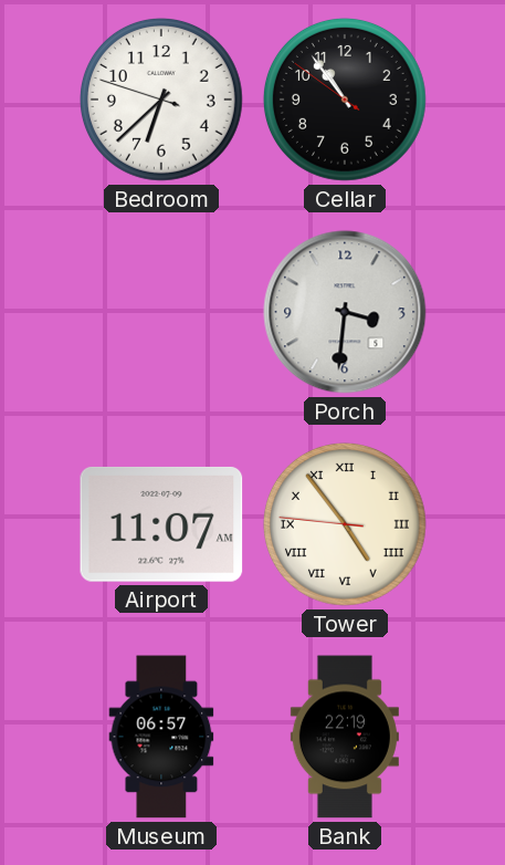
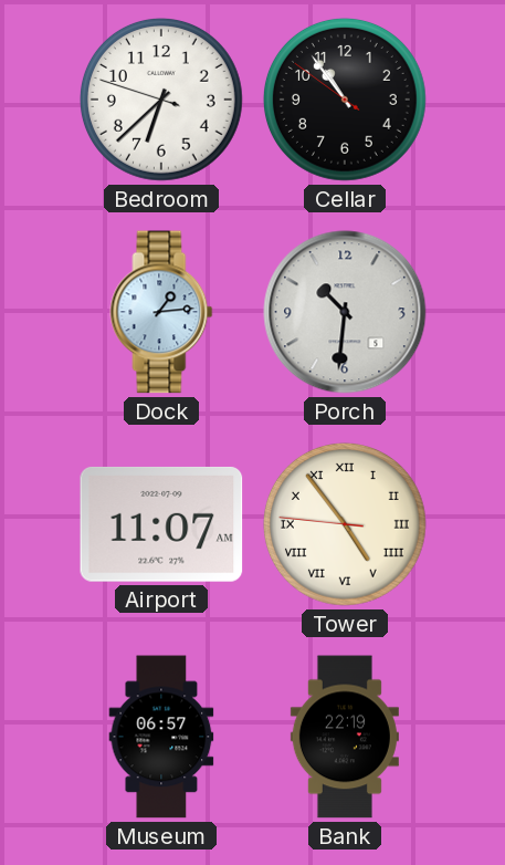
Dock: none -> 1:14
Porch: 3:31 -> 10:31
